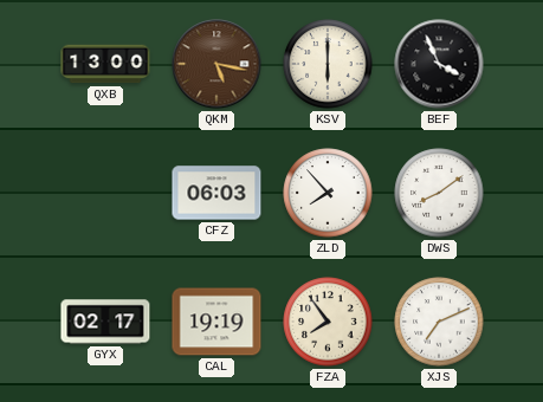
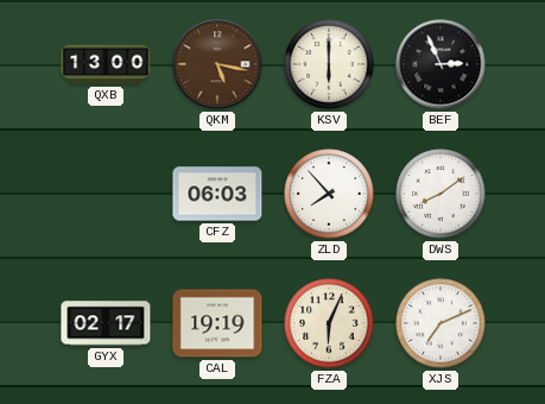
BEF: 3:56 -> 2:56
FZA: 7:54 -> 6:04
